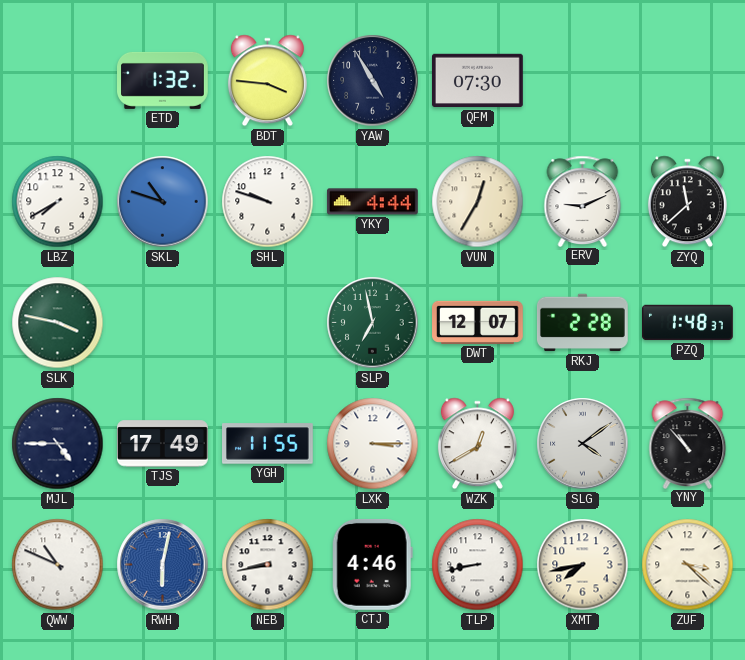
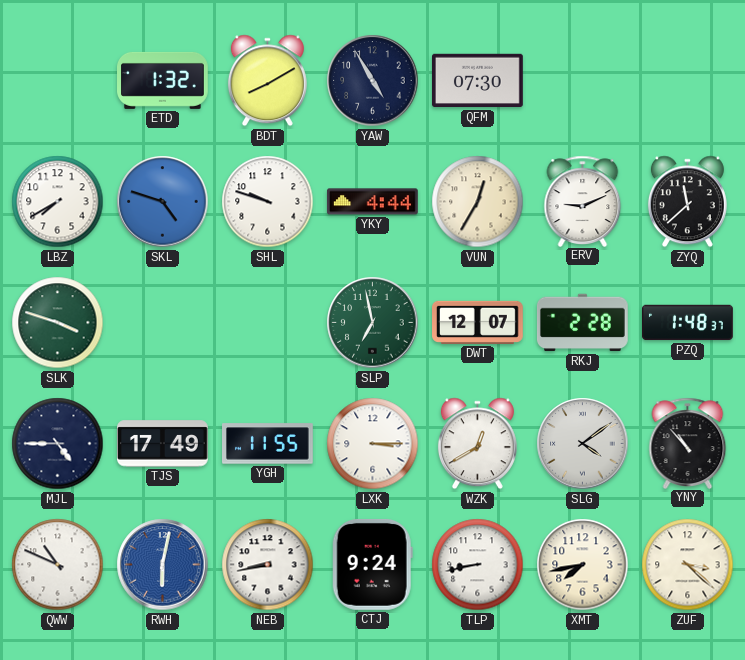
BDT: 3:46 -> 8:10
SKL: 10:48 -> 4:48
SLK: 3:47 -> 3:48
CTJ: 4:46 -> 9:24
